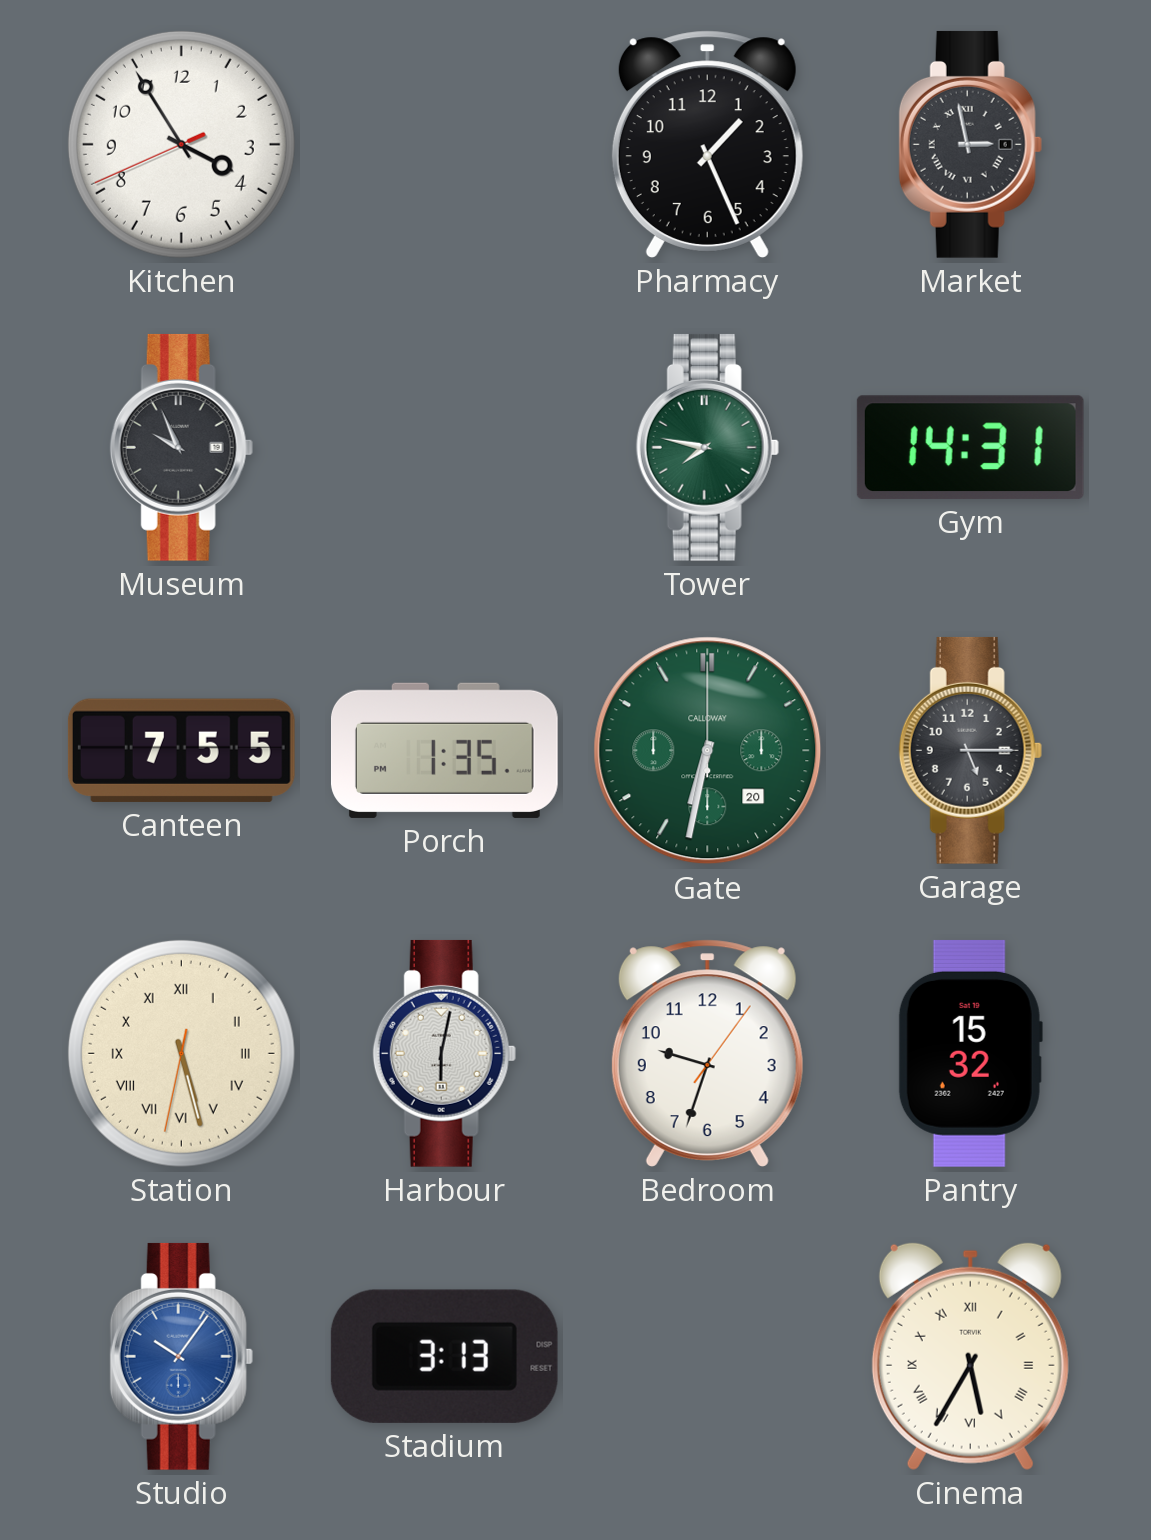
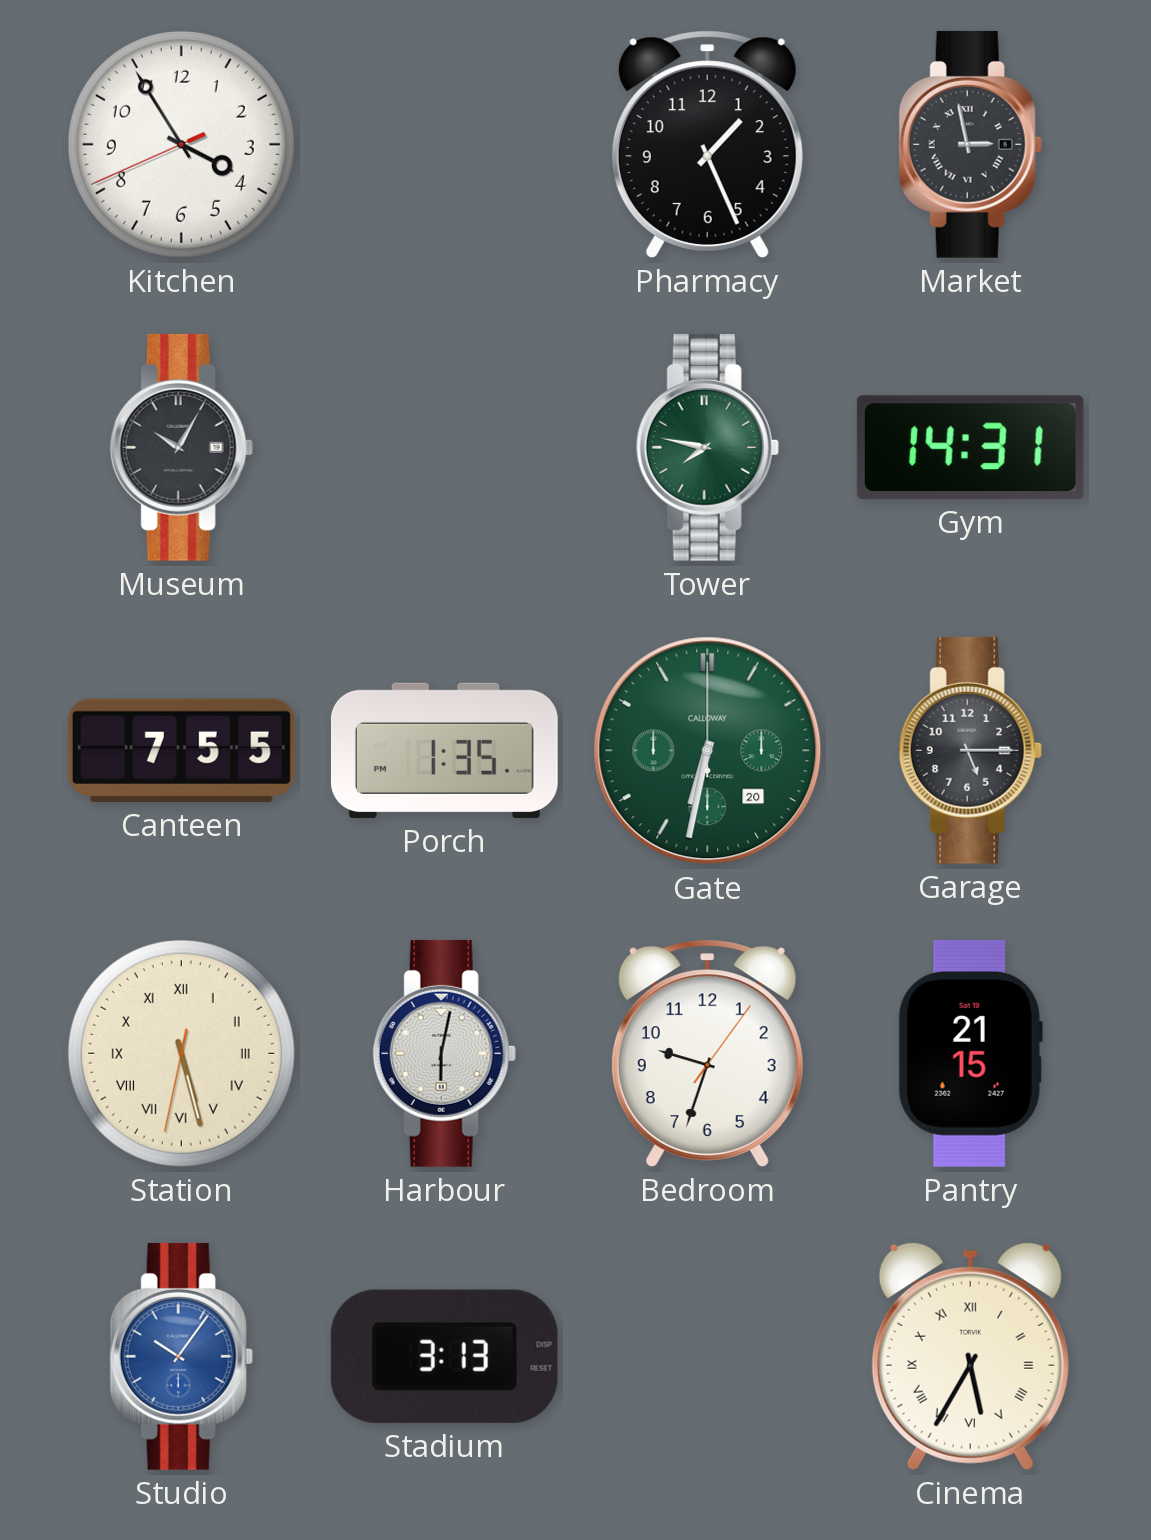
Museum: 9:56 -> 10:05
Pantry: 15:32 -> 21:15
